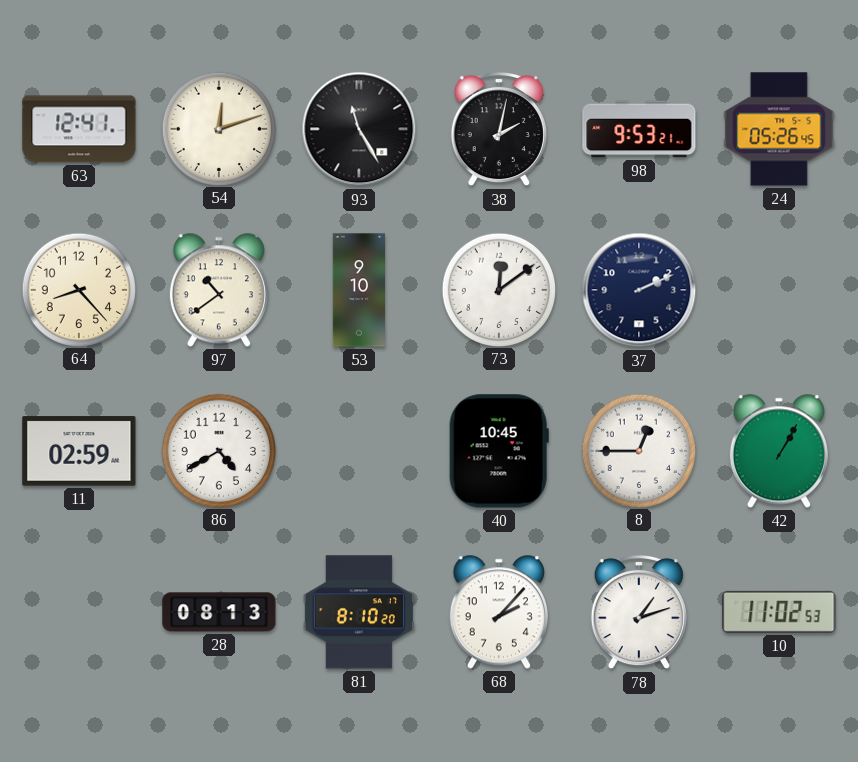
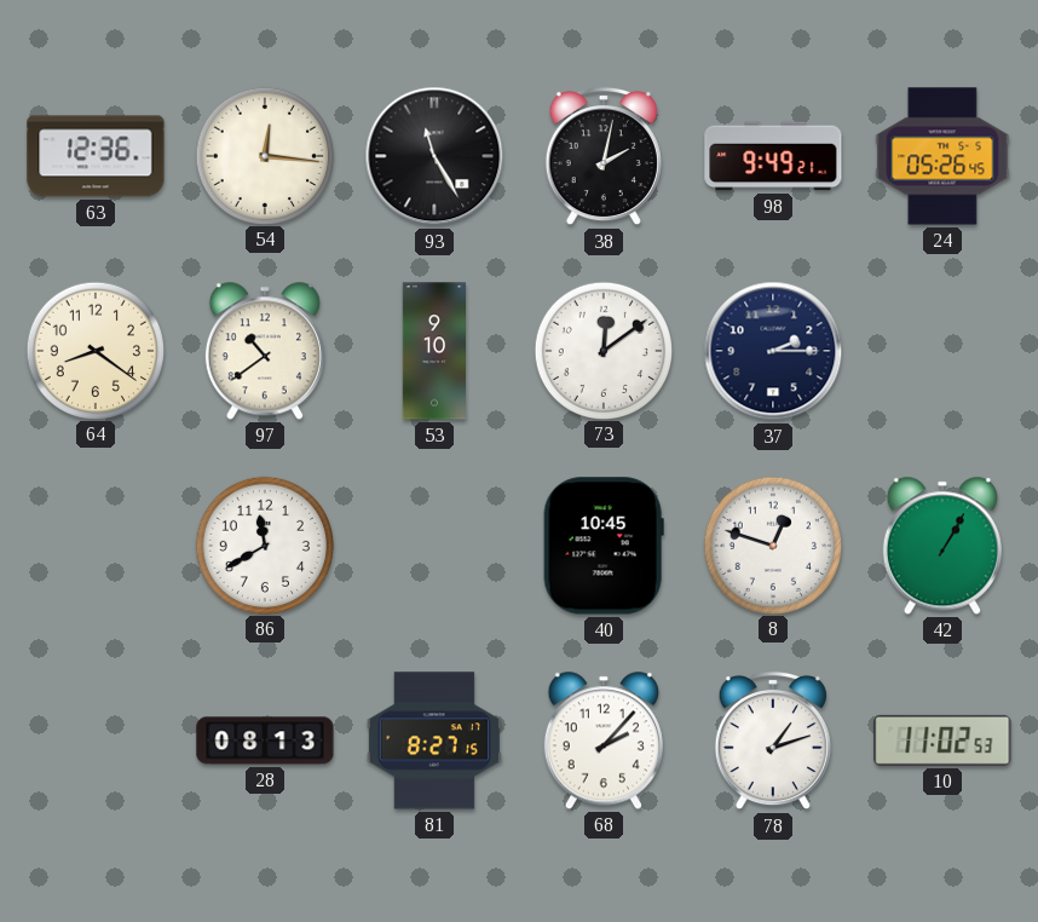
63: 12:41 -> 12:36
54: 12:12 -> 12:16
98: 9:53 -> 9:49
64: 8:23 -> 8:21
37: 2:11 -> 2:15
11: 02:59 -> none
86: 4:40 -> 11:40
8: 12:45 -> 12:48
81: 8:10 -> 8:27
